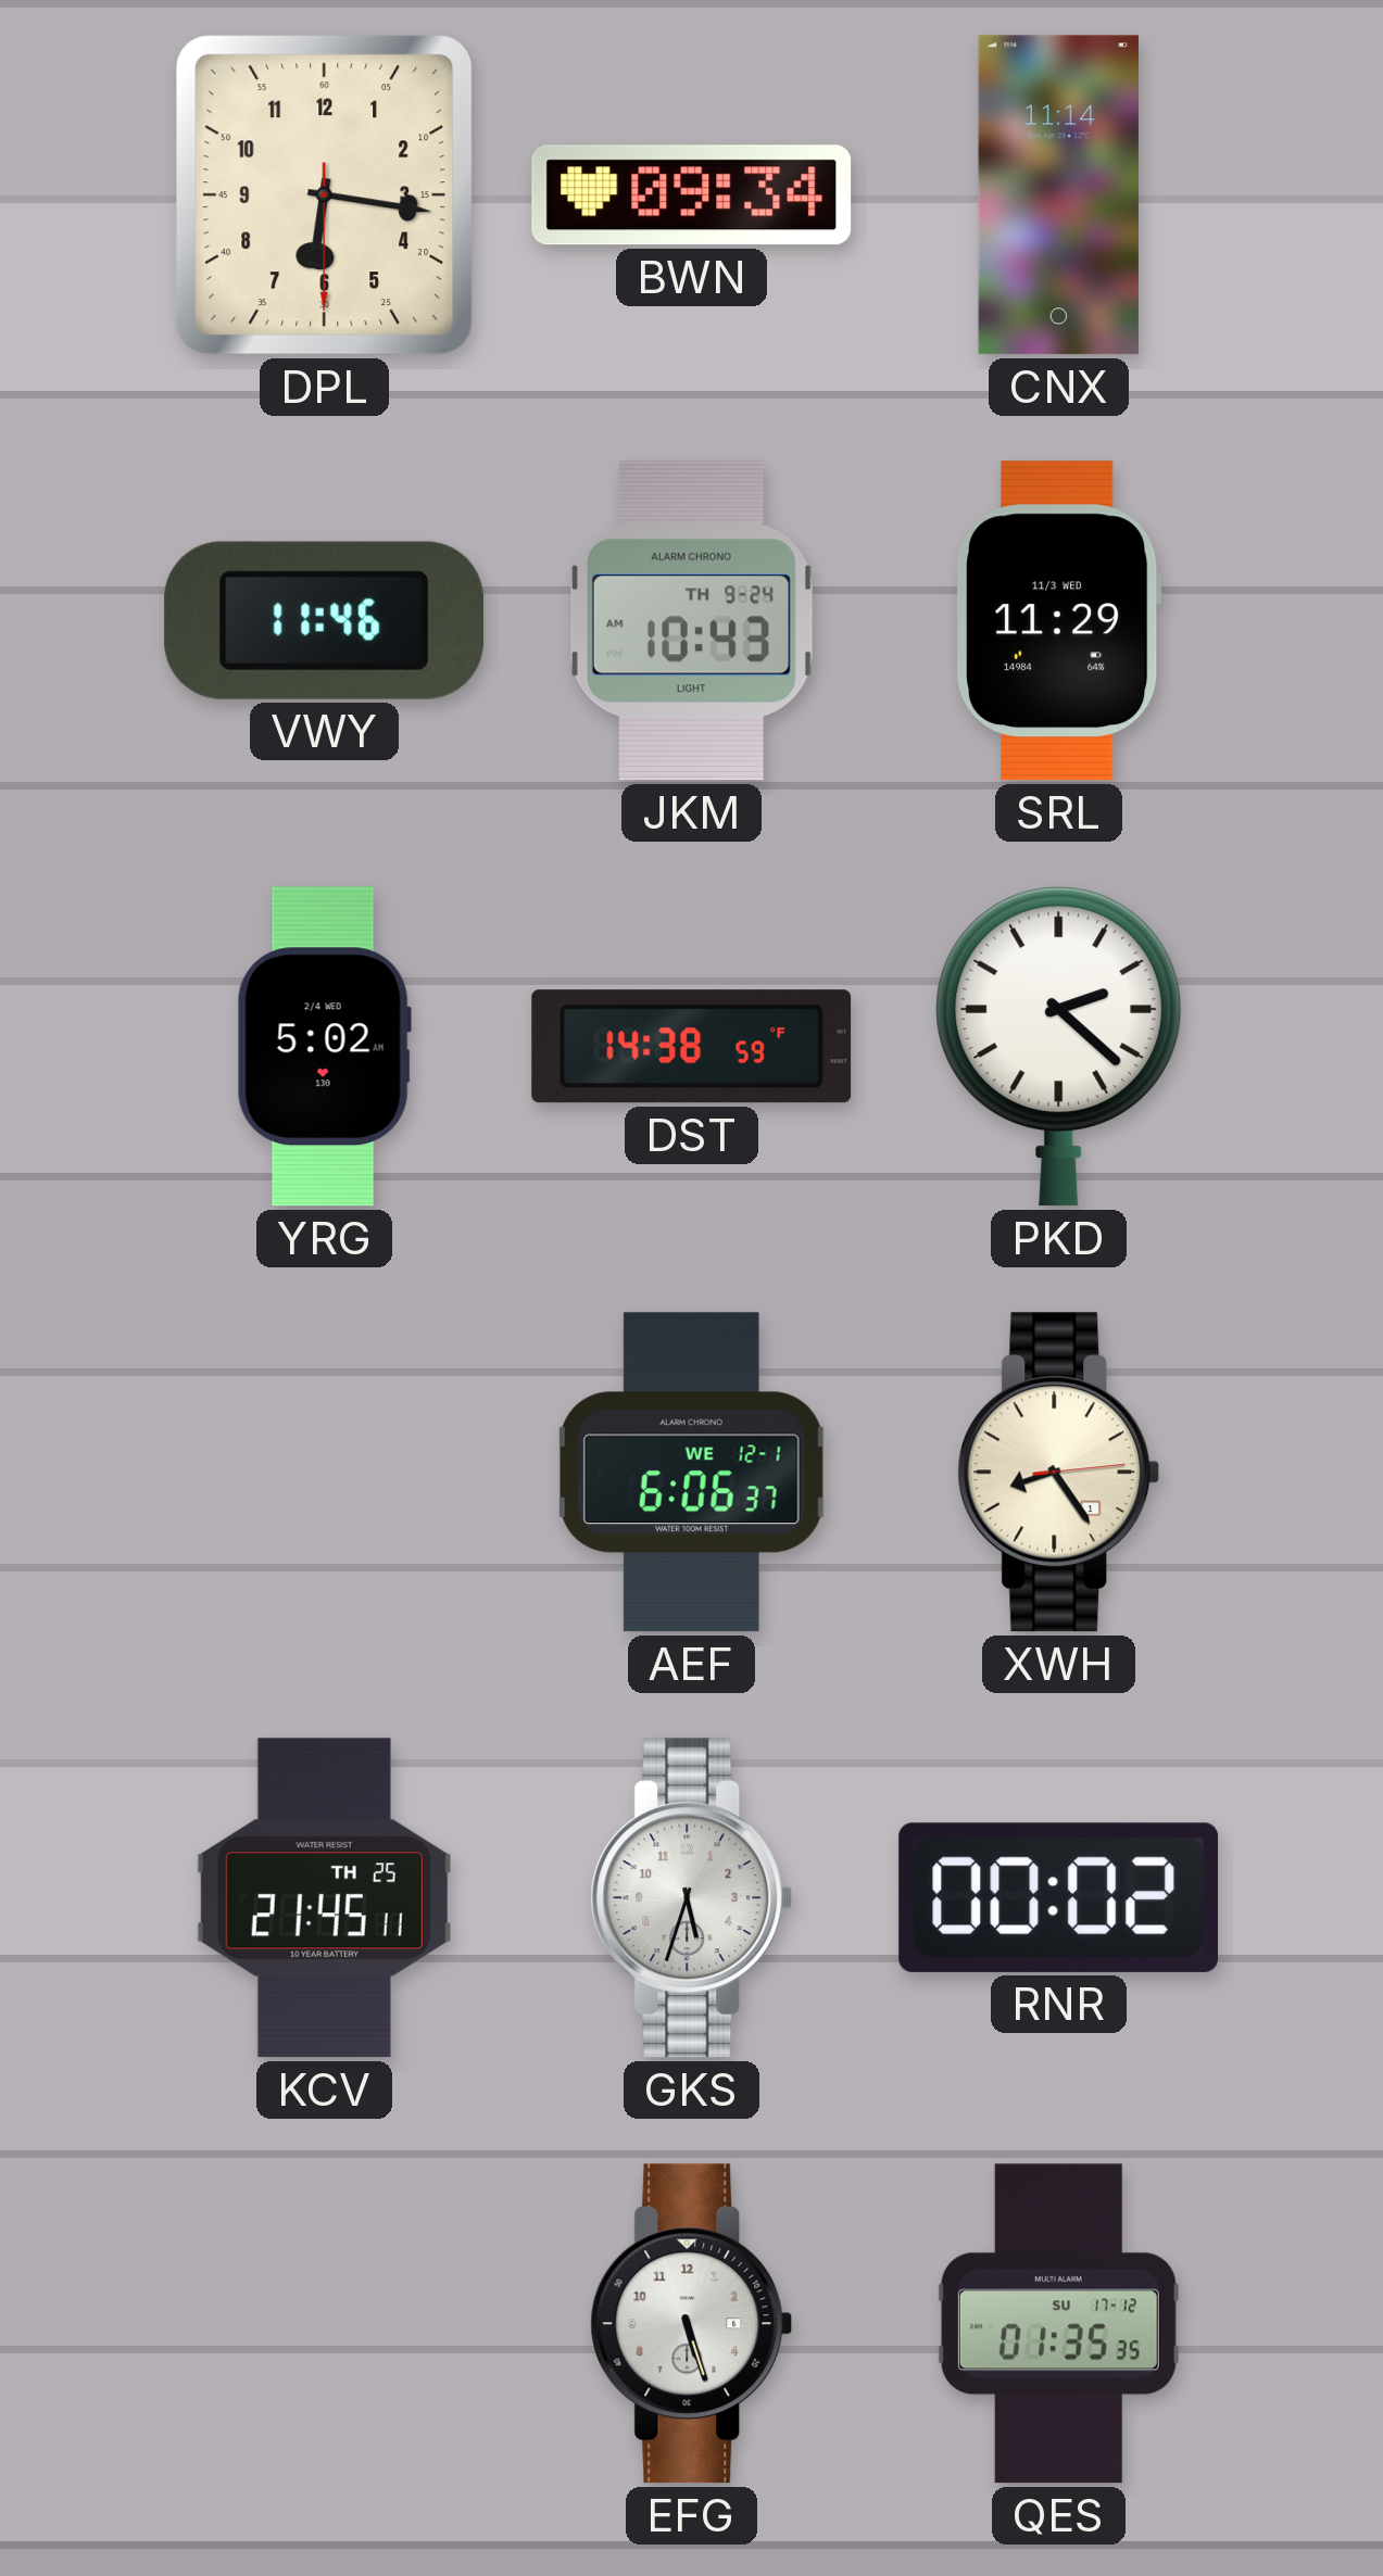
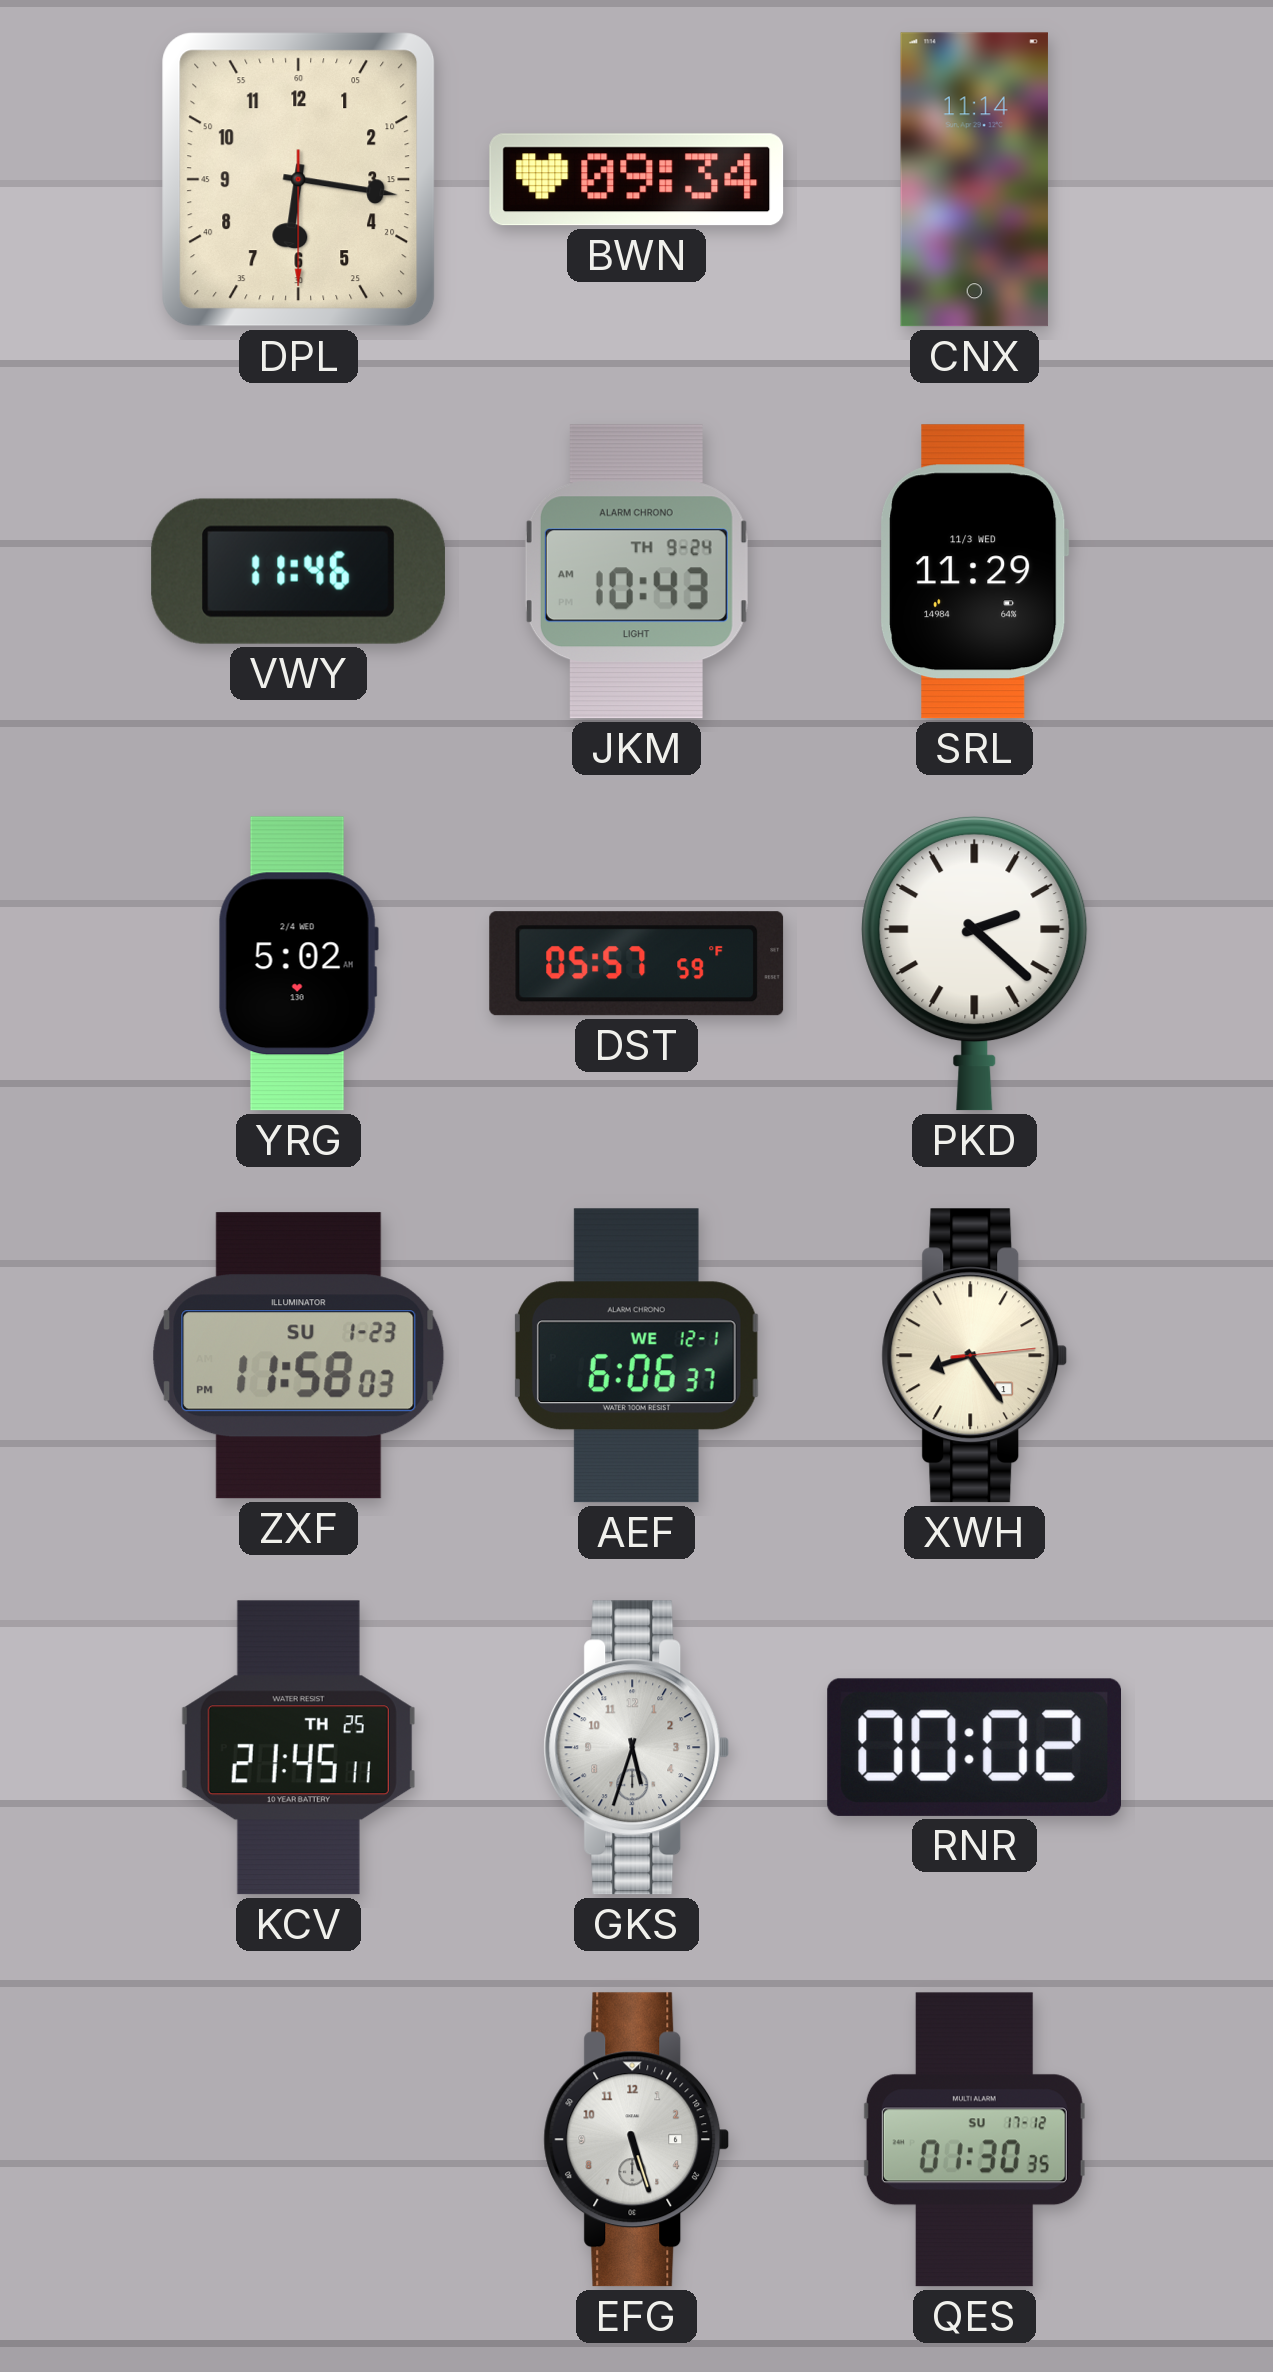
DST: 14:38 -> 05:57
ZXF: none -> 11:58
QES: 01:35 -> 01:30
